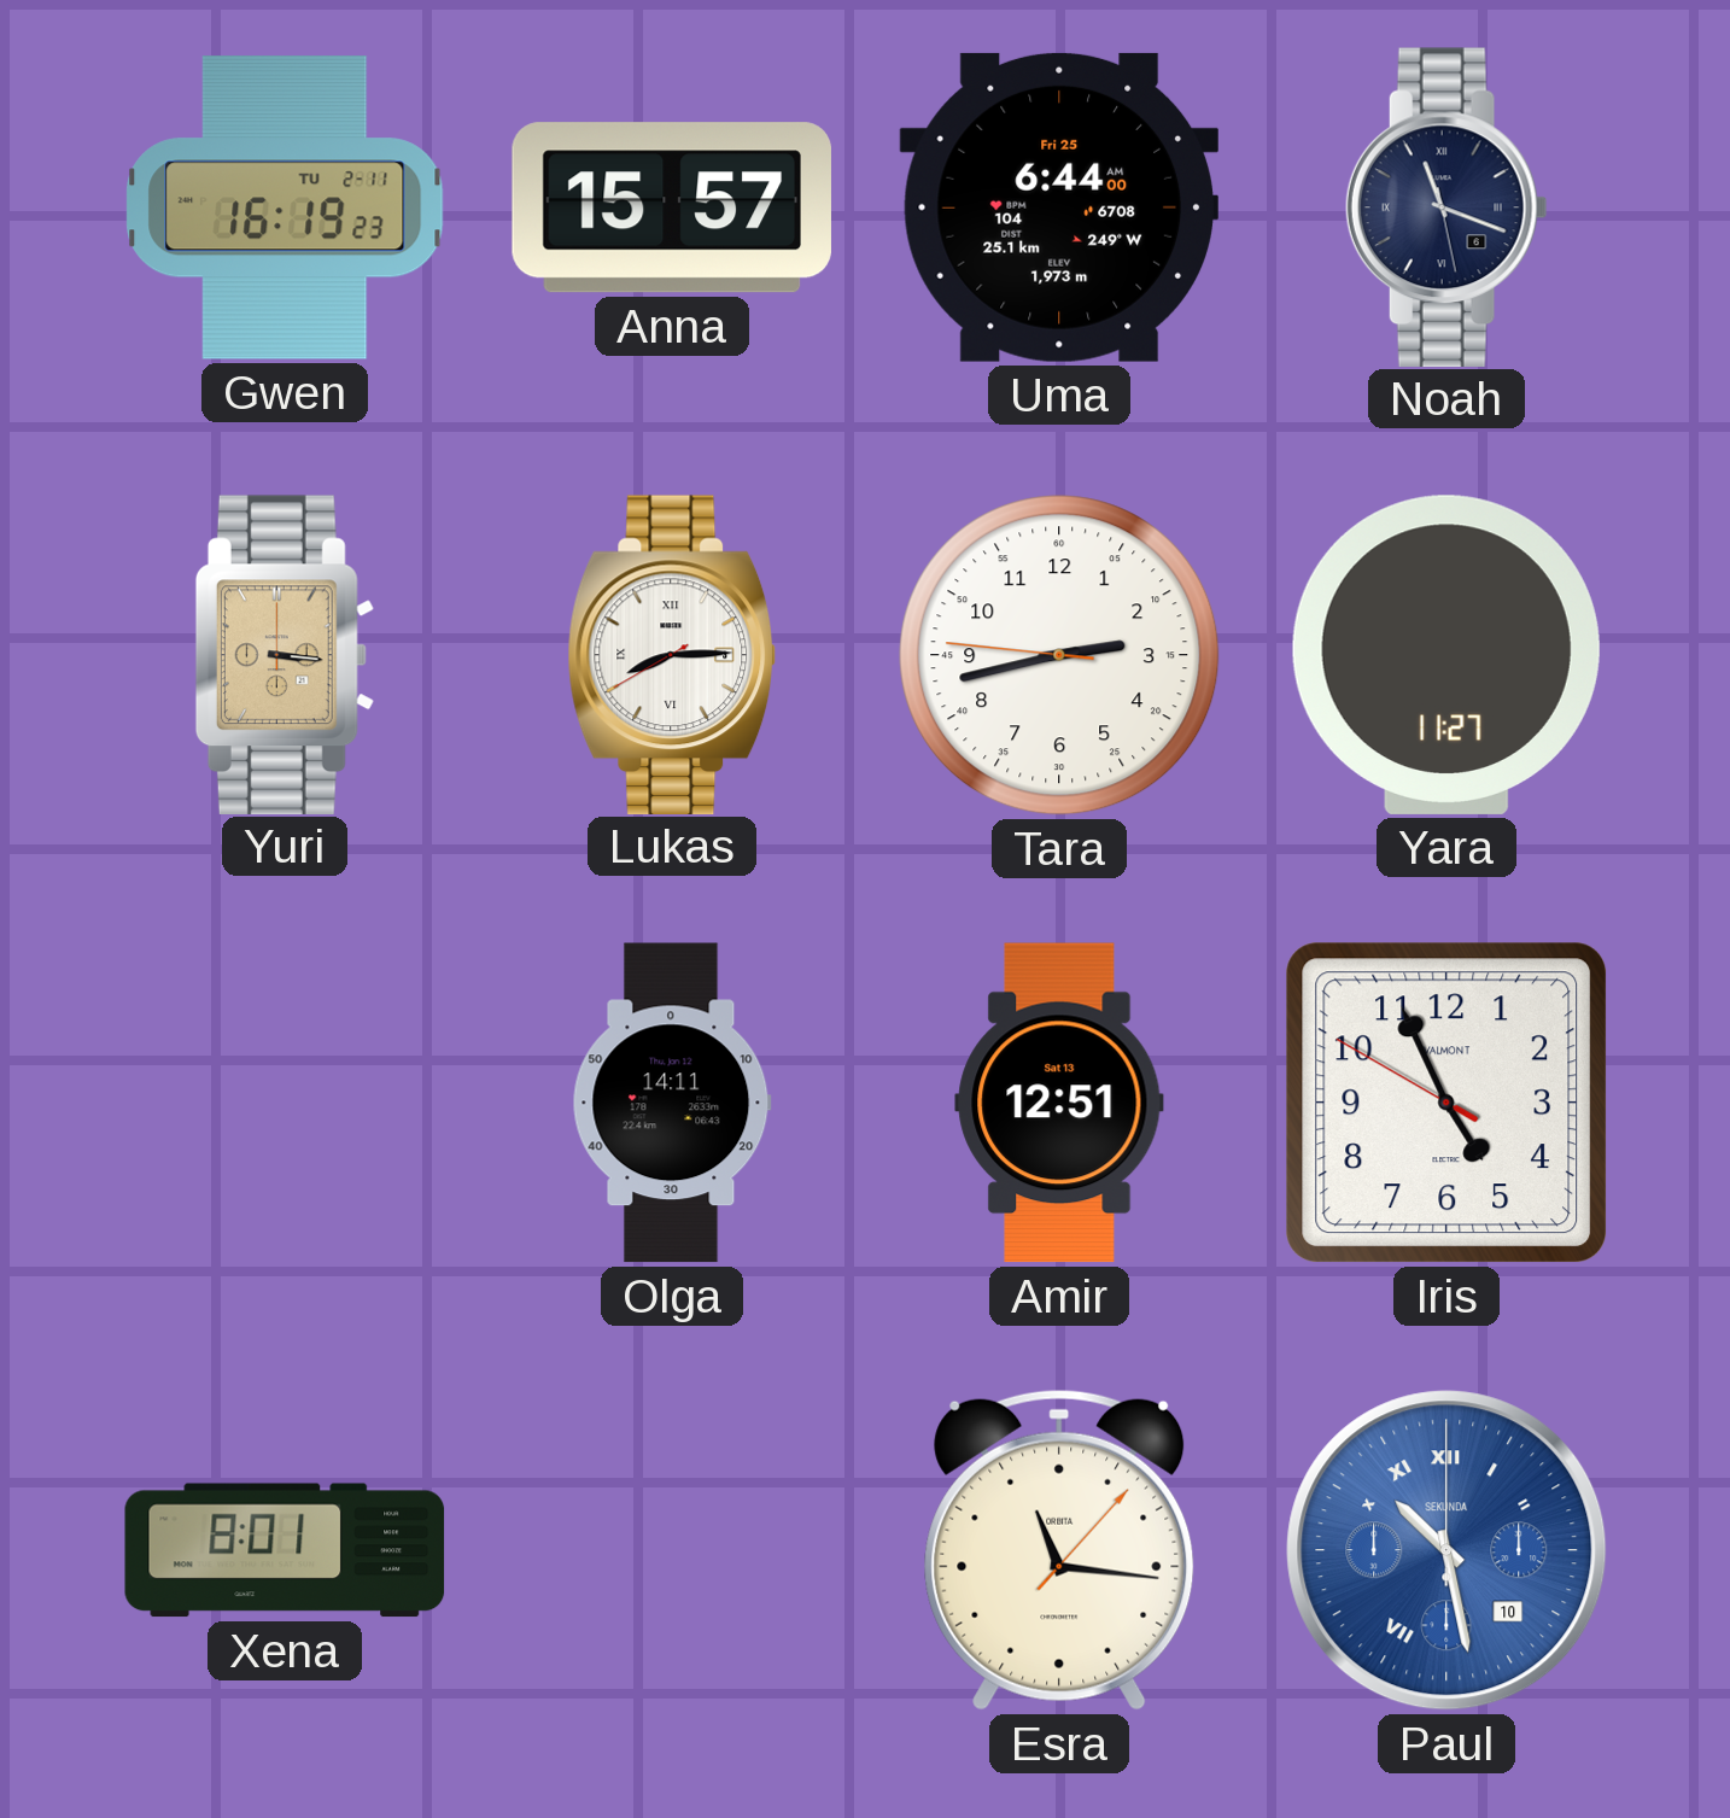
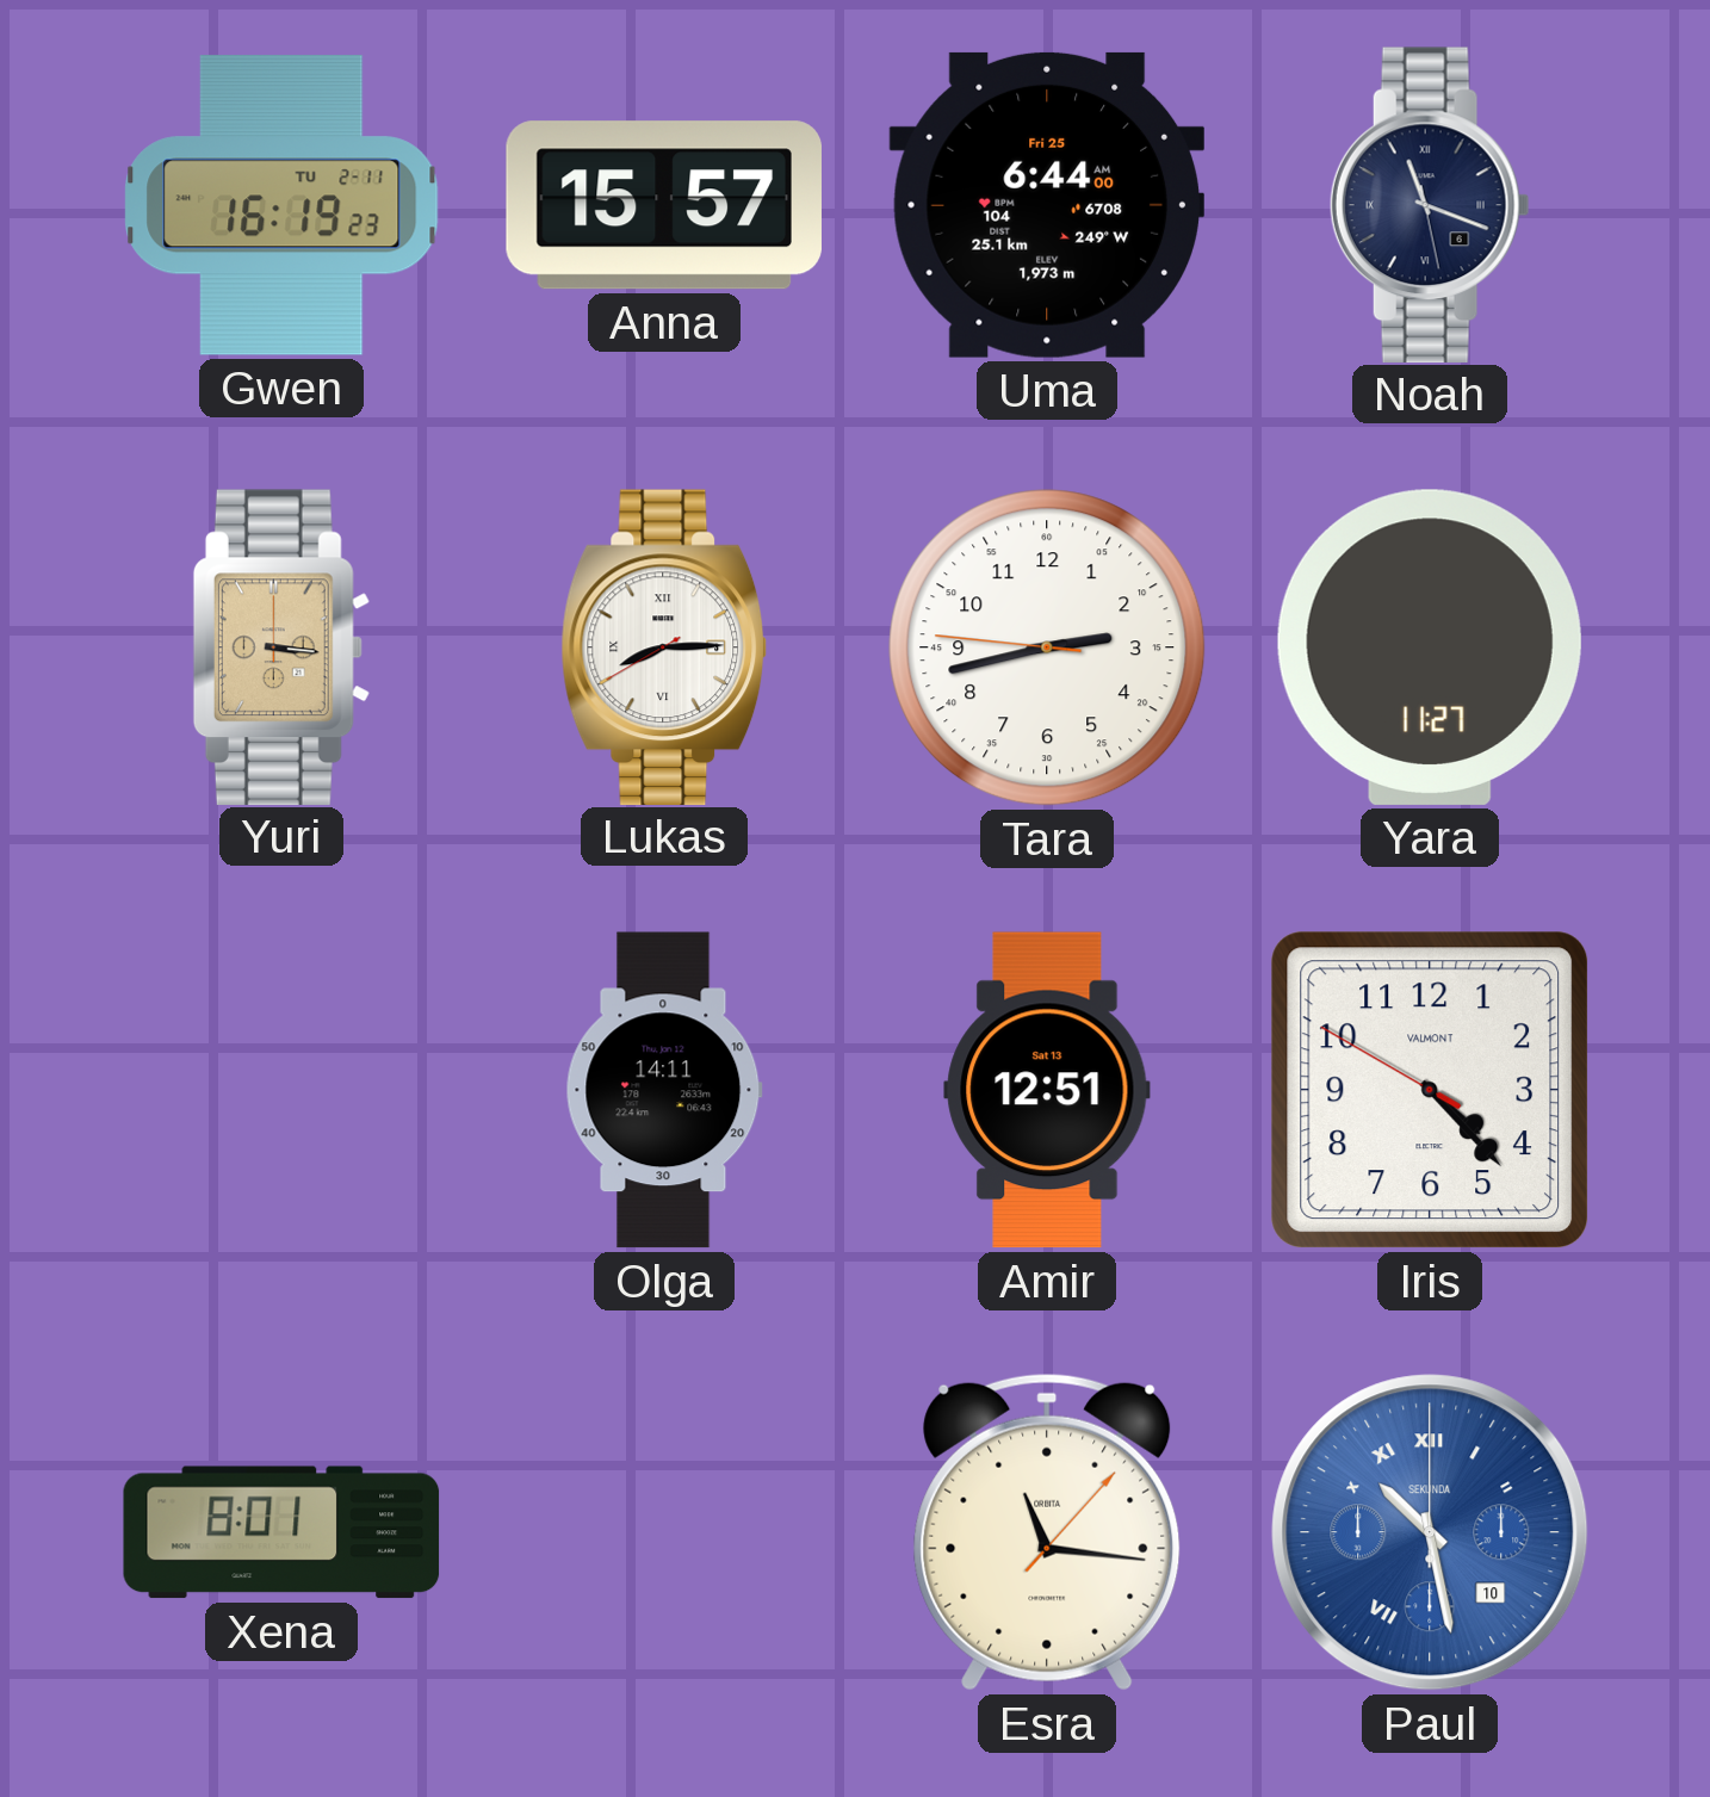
Iris: 4:55 -> 4:22
